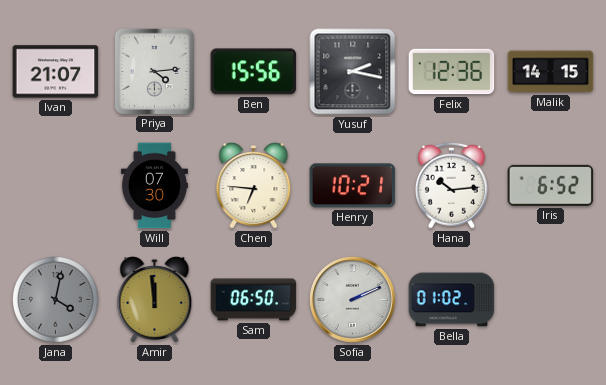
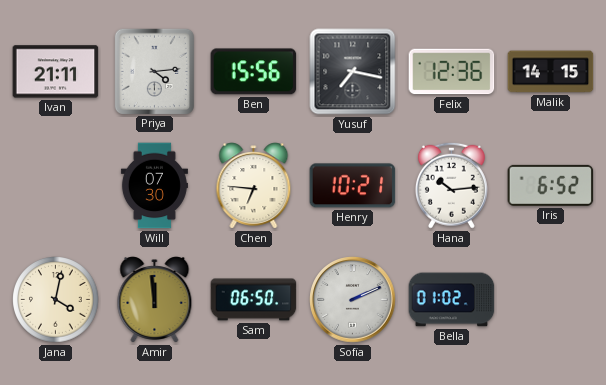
Ivan: 21:07 -> 21:11
Yusuf: 2:17 -> 7:17
Jana dial: grey -> cream
